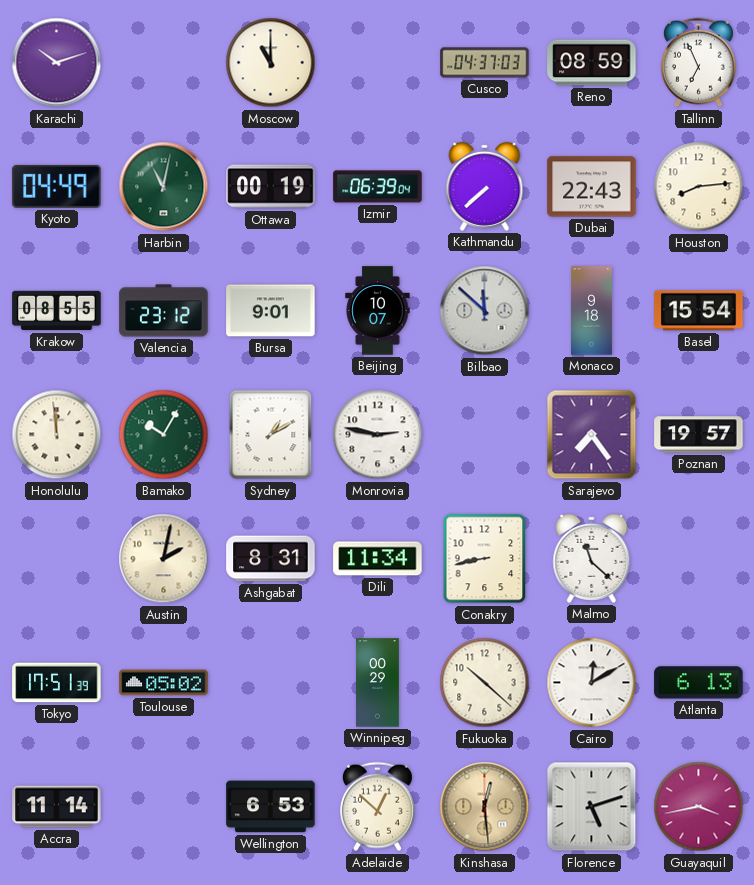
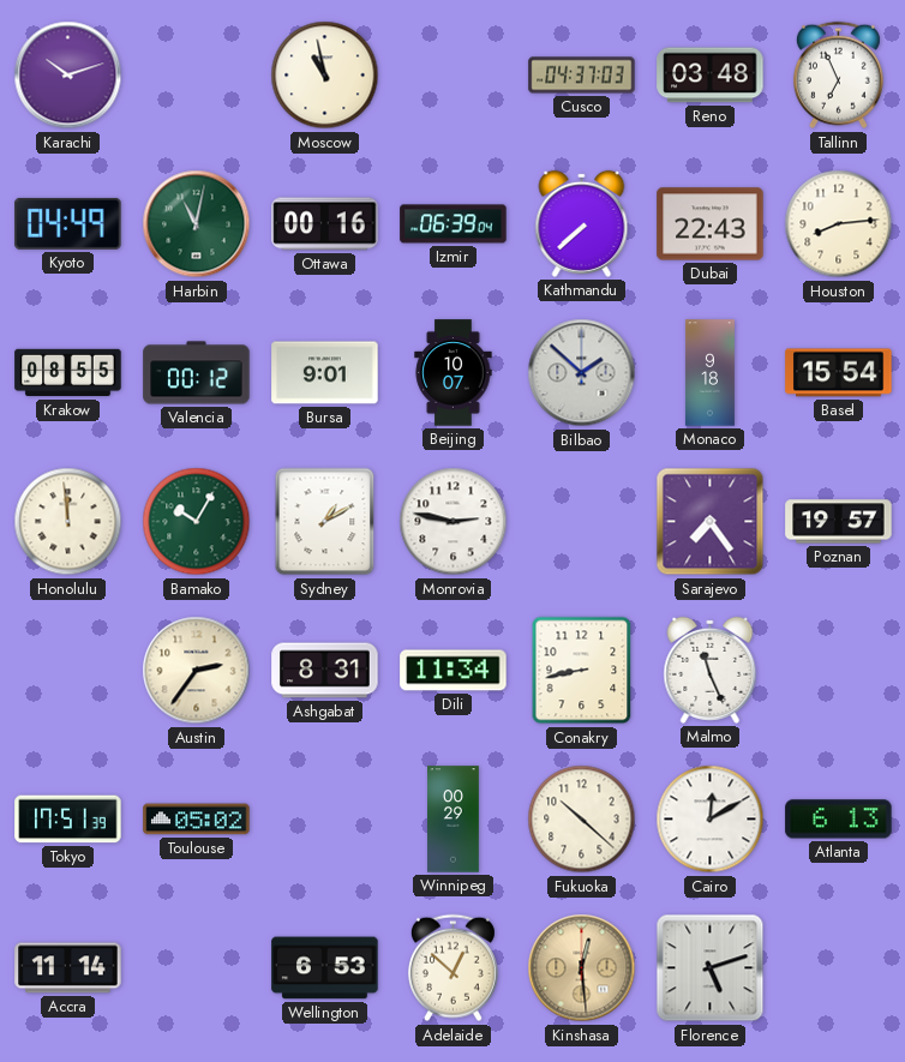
Moscow: 11:00 -> 10:58
Reno: 08:59 -> 03:48
Ottawa: 00:19 -> 00:16
Valencia: 23:12 -> 00:12
Bilbao: 11:52 -> 1:52
Austin: 2:02 -> 2:36
Malmo: 11:22 -> 11:26
Guayaquil: 3:43 -> none
